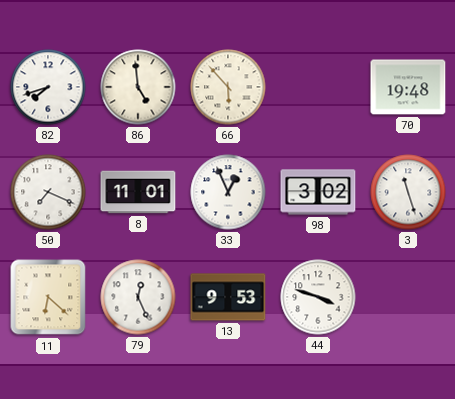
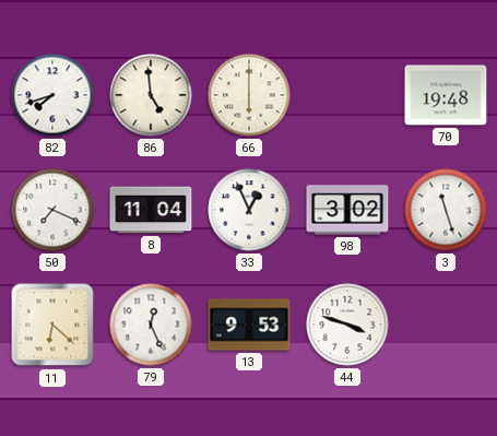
66: 5:53 -> 6:00
8: 11:01 -> 11:04
